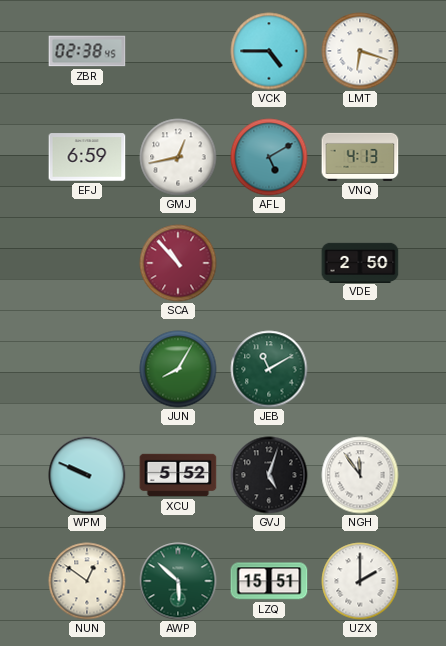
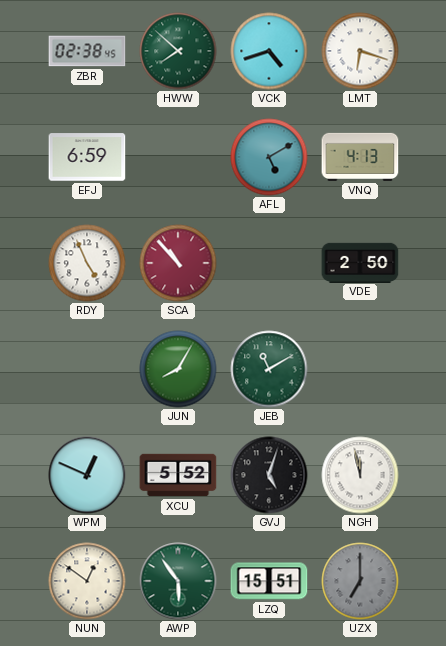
HWW: none -> 7:52
VCK: 4:45 -> 4:42
GMJ: 12:43 -> none
RDY: none -> 4:56
WPM: 9:49 -> 12:49
NGH: 11:54 -> 11:58
AWP: 5:52 -> 5:54
UZX: 2:00 -> 7:00
UZX dial: white -> grey
